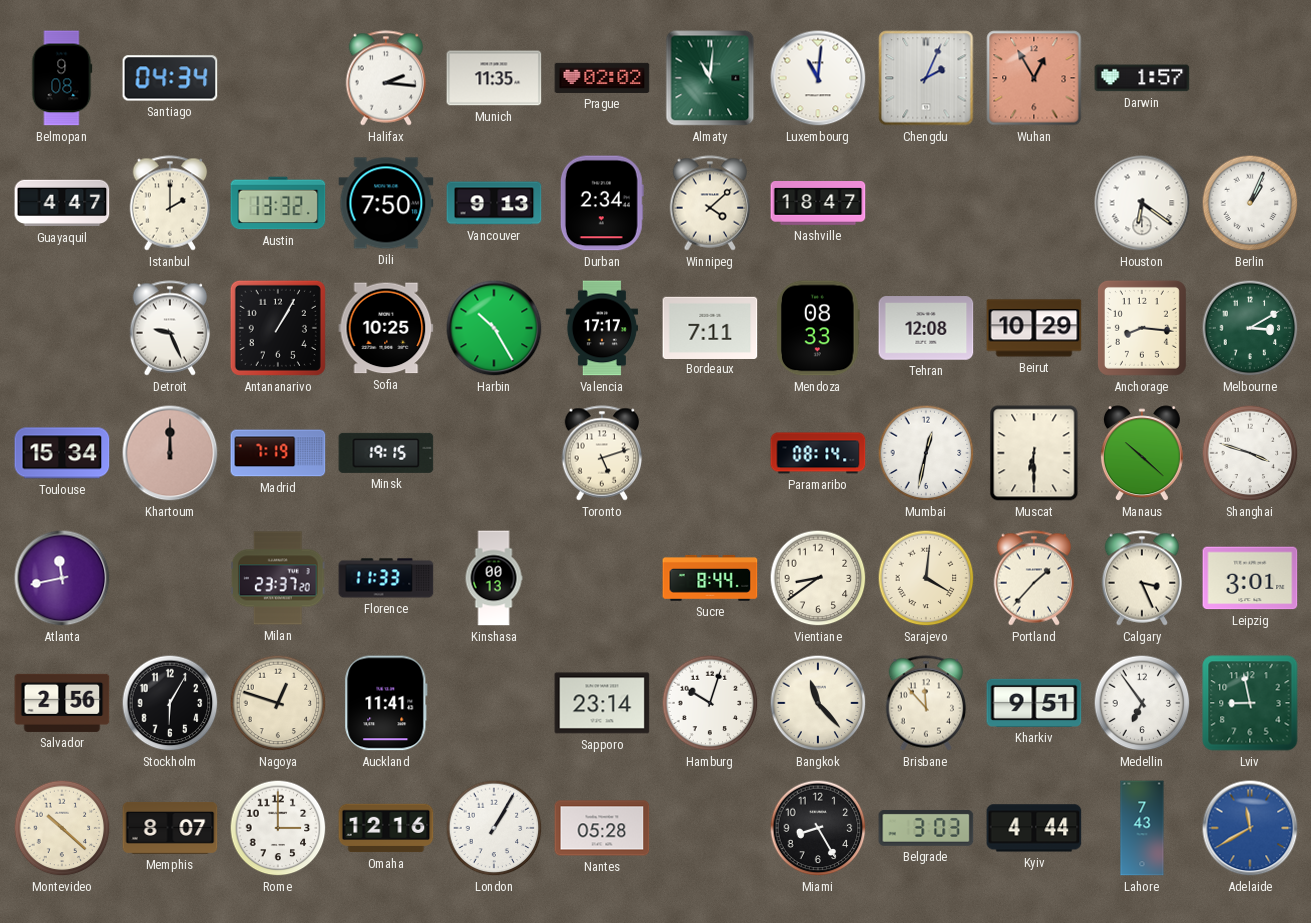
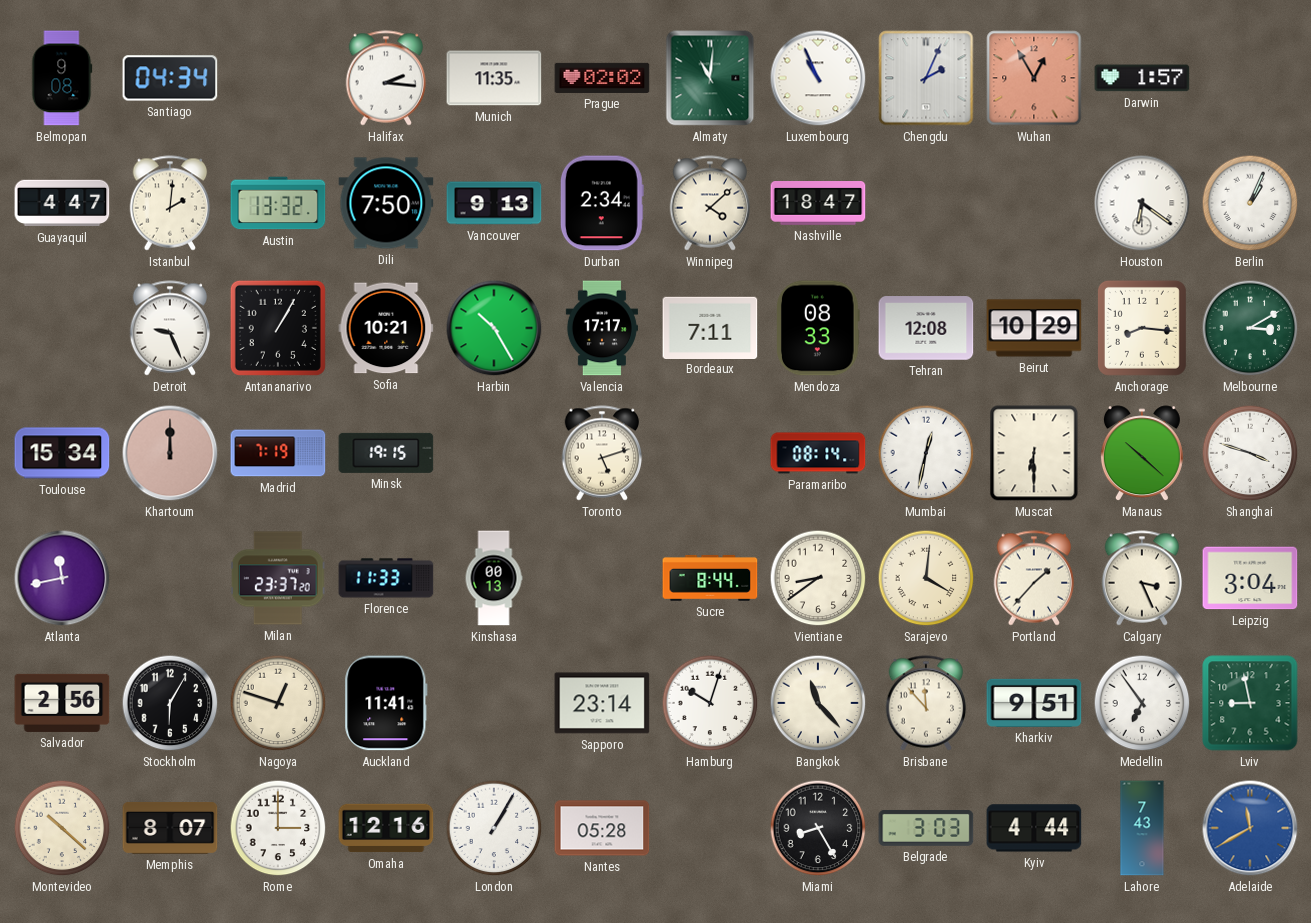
Luxembourg: 11:01 -> 10:56
Istanbul: 2:00 -> 2:01
Sofia: 10:25 -> 10:21
Leipzig: 3:01 -> 3:04
